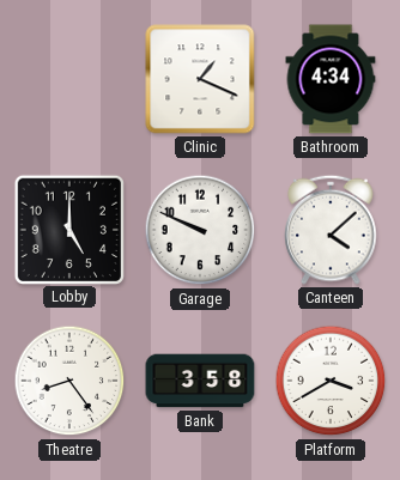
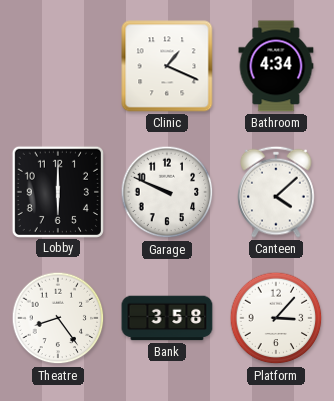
Lobby: 5:00 -> 6:00
Platform: 3:40 -> 3:07
